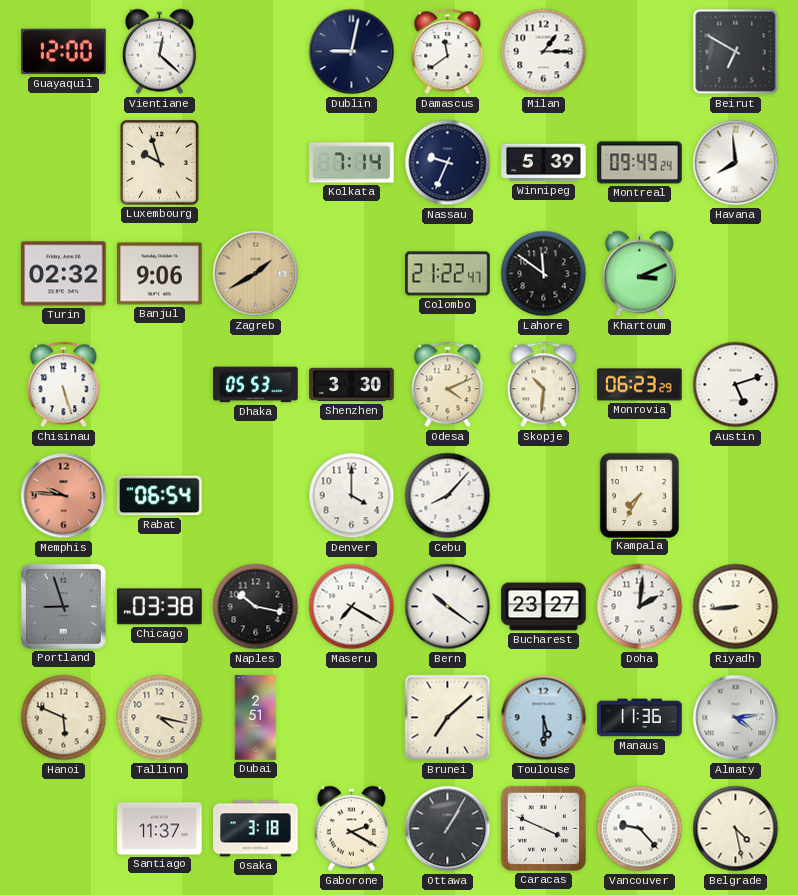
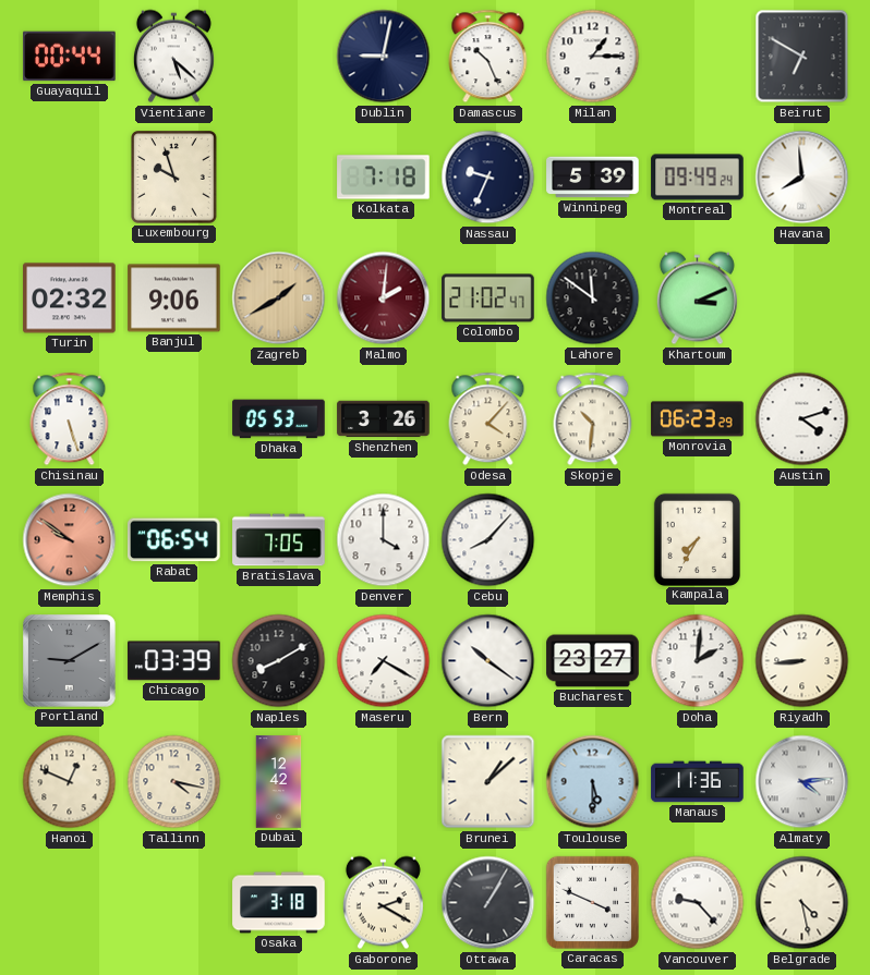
Guayaquil: 12:00 -> 00:44
Vientiane: 12:22 -> 5:22
Damascus: 11:39 -> 10:26
Kolkata: 7:14 -> 7:18
Malmo: none -> 2:01
Colombo: 21:22 -> 21:02
Shenzhen: 3:30 -> 3:26
Odesa: 4:11 -> 4:07
Austin: 5:12 -> 4:12
Memphis: 9:46 -> 9:51
Bratislava: none -> 7:05
Portland: 8:57 -> 9:10
Chicago: 03:38 -> 03:39
Naples: 10:17 -> 8:10
Hanoi: 5:49 -> 12:49
Dubai: 2:51 -> 12:42
Brunei: 7:08 -> 1:08
Santiago: 11:37 -> none
